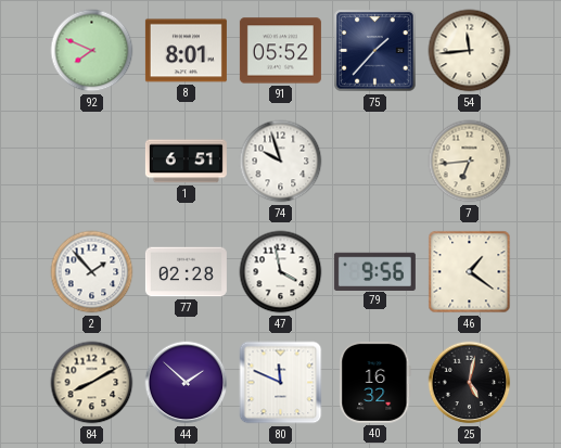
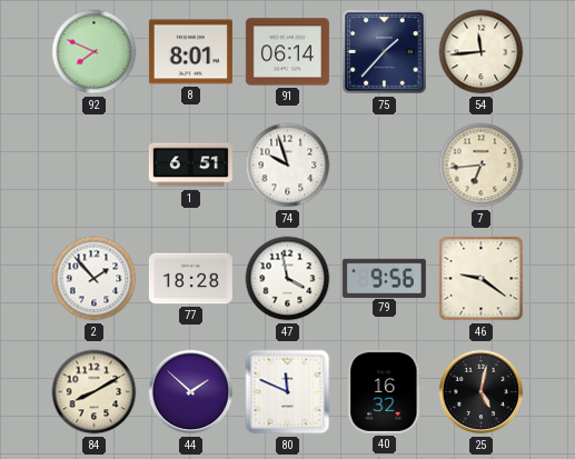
91: 05:52 -> 06:14
77: 02:28 -> 18:28
46: 1:21 -> 9:21
